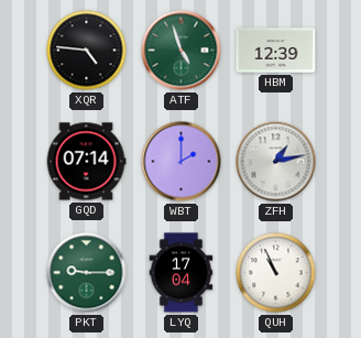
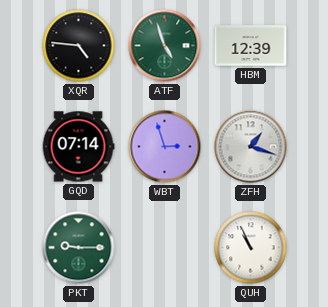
WBT: 2:00 -> 2:57
ZFH: 1:13 -> 1:18
LYQ: 17:04 -> none
